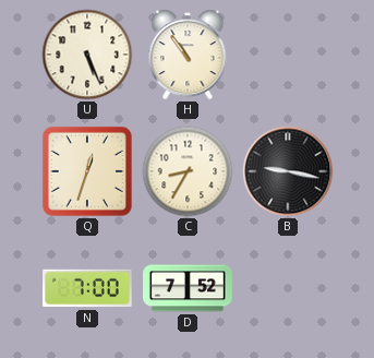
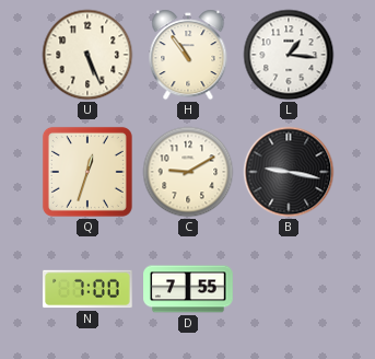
L: none -> 1:16
C: 8:35 -> 9:10
D: 7:52 -> 7:55
